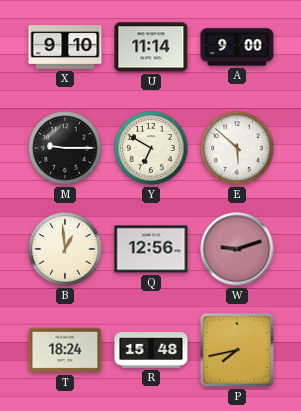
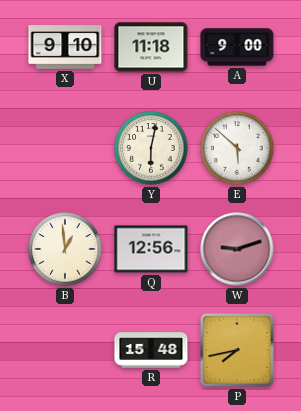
U: 11:14 -> 11:18
M: 9:15 -> none
Y: 6:50 -> 6:02
T: 18:24 -> none
